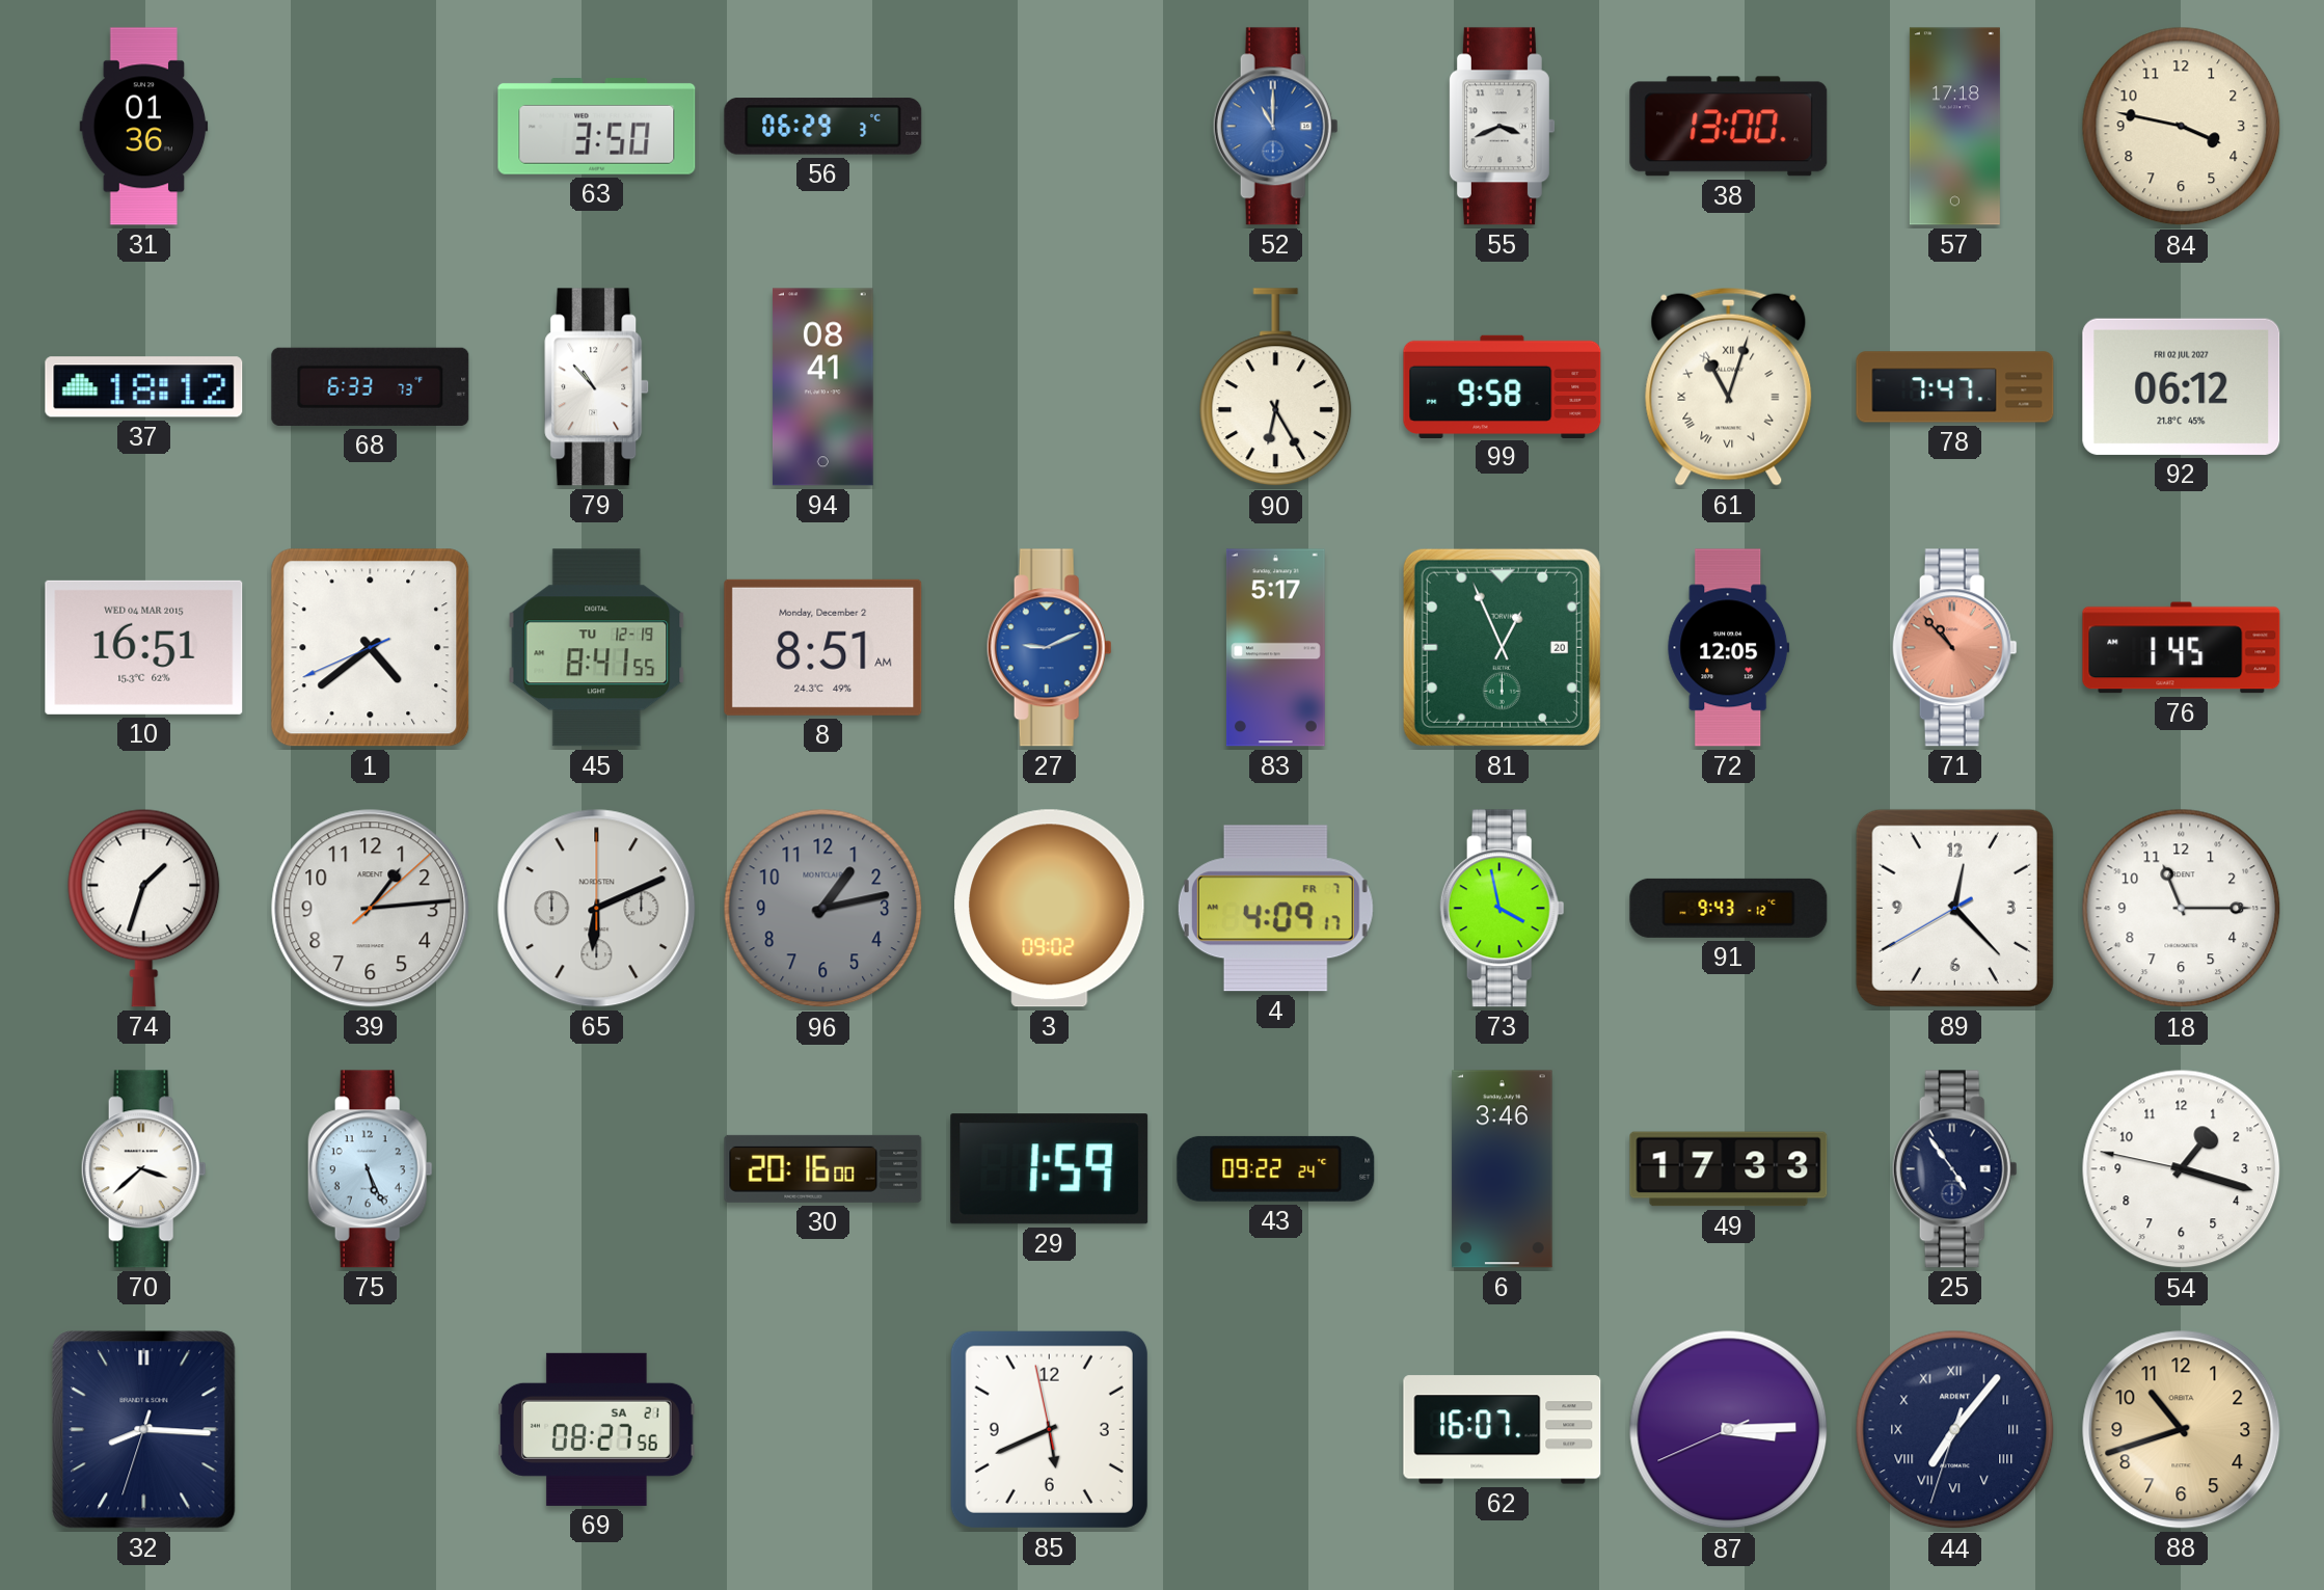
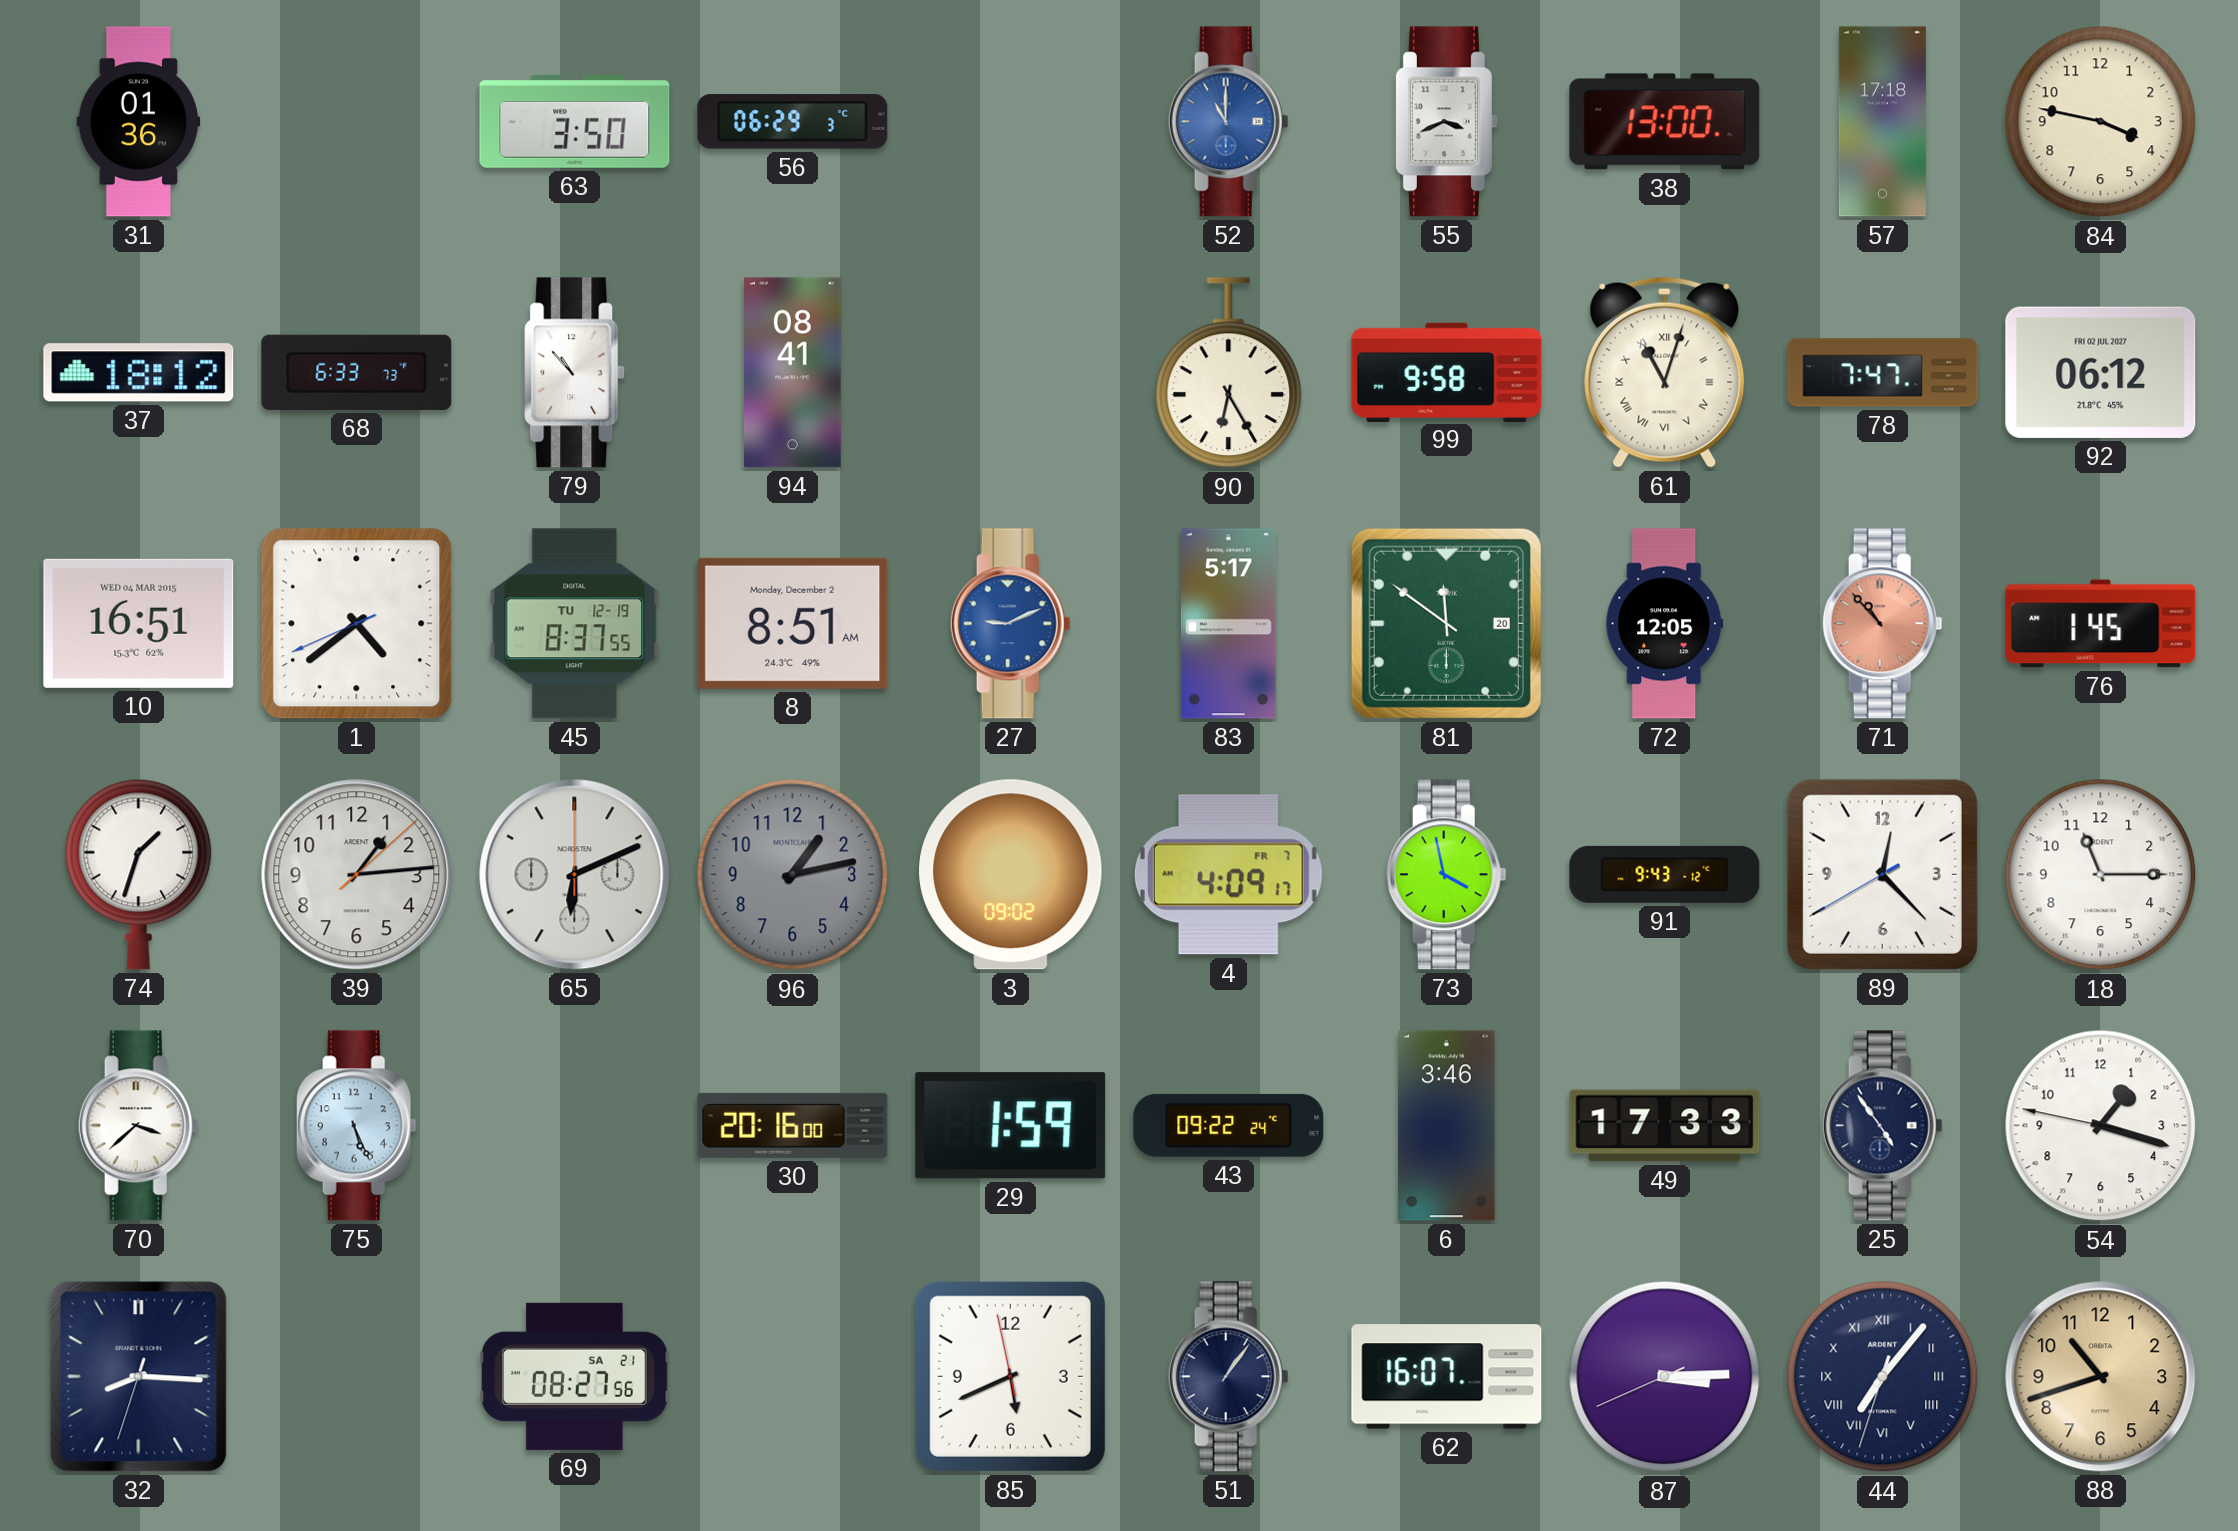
45: 8:41 -> 8:37
81: 12:56 -> 11:51
51: none -> 1:06
